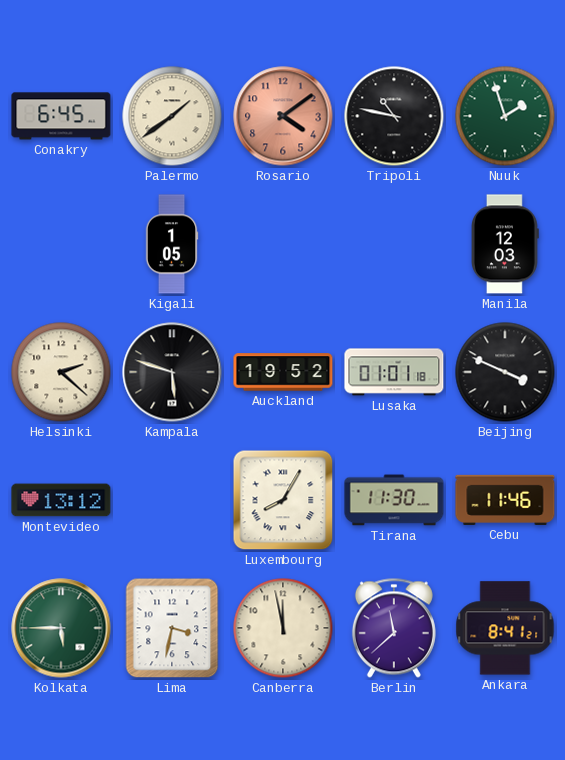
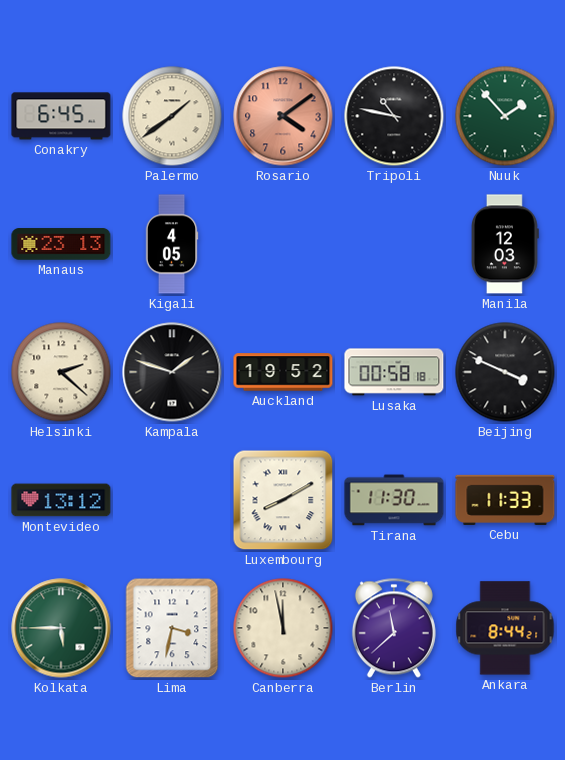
Nuuk: 1:57 -> 1:53
Manaus: none -> 23:13
Kigali: 1:05 -> 4:05
Kampala: 5:48 -> 1:48
Lusaka: 01:01 -> 00:58
Luxembourg: 8:05 -> 8:10
Cebu: 11:46 -> 11:33
Ankara: 8:41 -> 8:44
